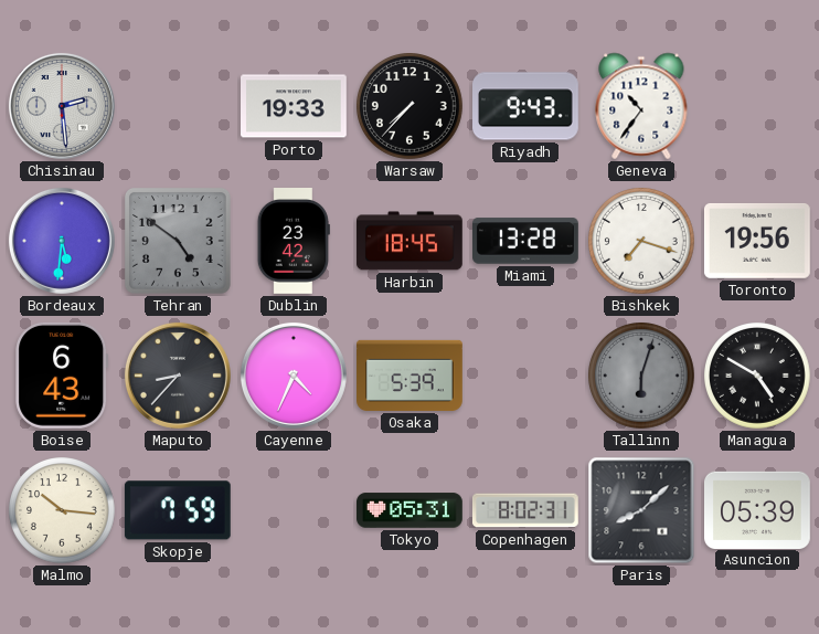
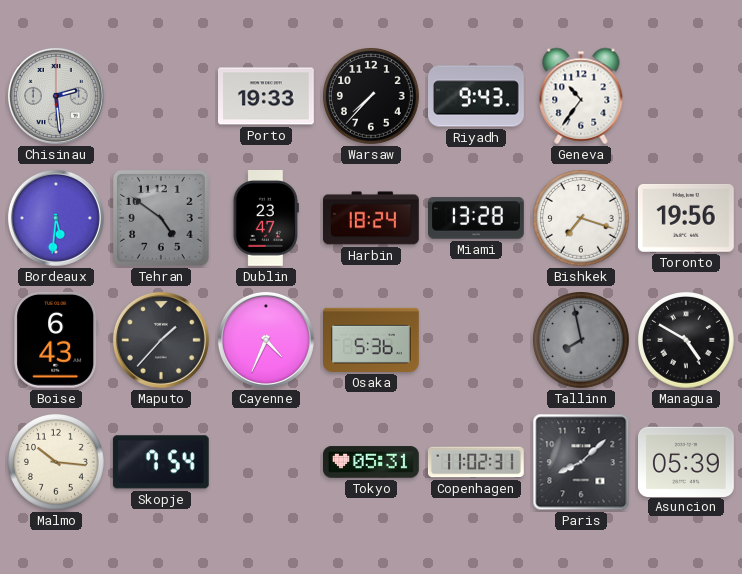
Dublin: 23:42 -> 23:47
Harbin: 18:45 -> 18:24
Maputo: 8:37 -> 1:37
Osaka: 5:39 -> 5:36
Tallinn: 6:03 -> 7:58
Skopje: 7:59 -> 7:54
Copenhagen: 8:02 -> 11:02
